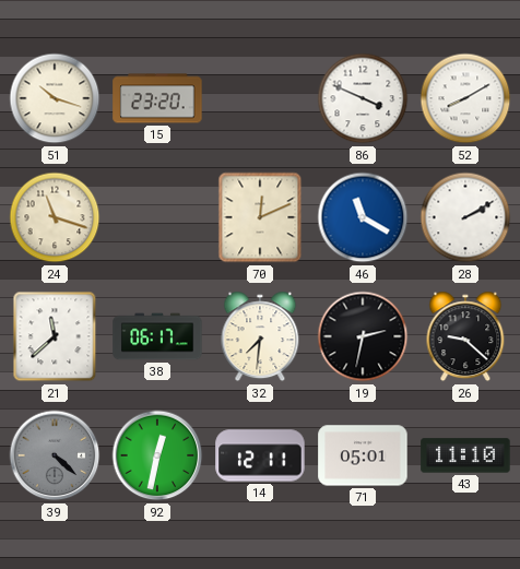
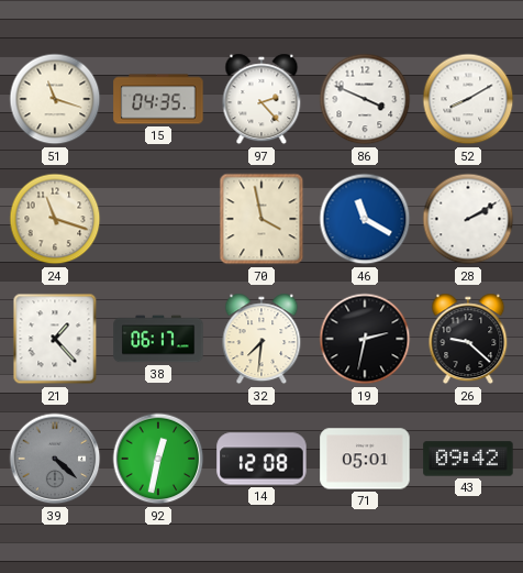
51: 10:18 -> 11:18
15: 23:20 -> 04:35
97: none -> 2:23
70: 12:11 -> 3:58
21: 11:38 -> 1:23
14: 12:11 -> 12:08
43: 11:10 -> 09:42
